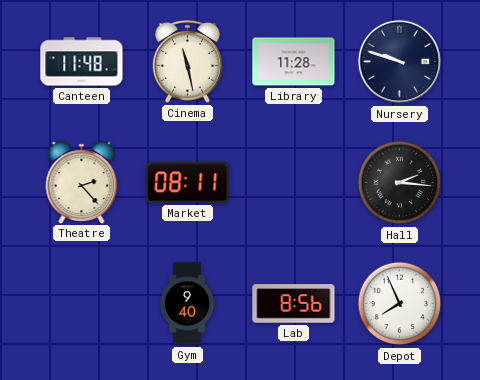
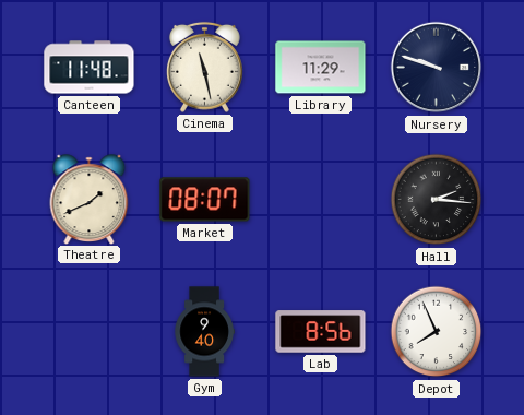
Library: 11:28 -> 11:29
Theatre: 2:23 -> 1:41
Market: 08:11 -> 08:07
